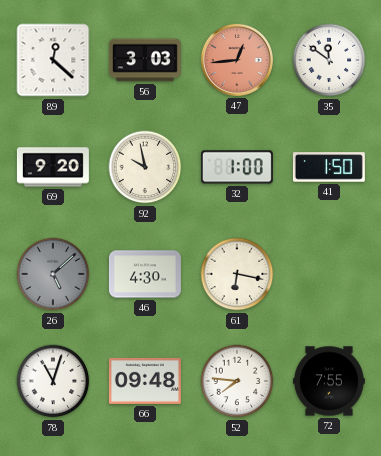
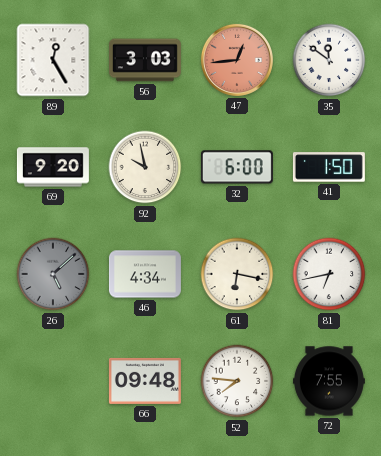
89: 12:22 -> 12:25
32: 1:00 -> 6:00
46: 4:30 -> 4:34
81: none -> 6:43
78: 11:03 -> none
